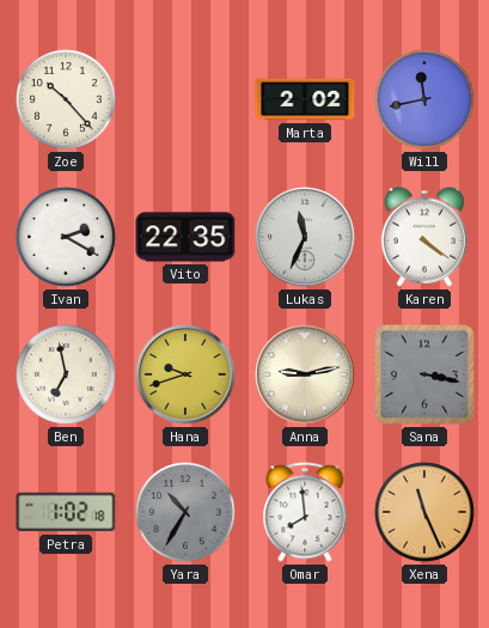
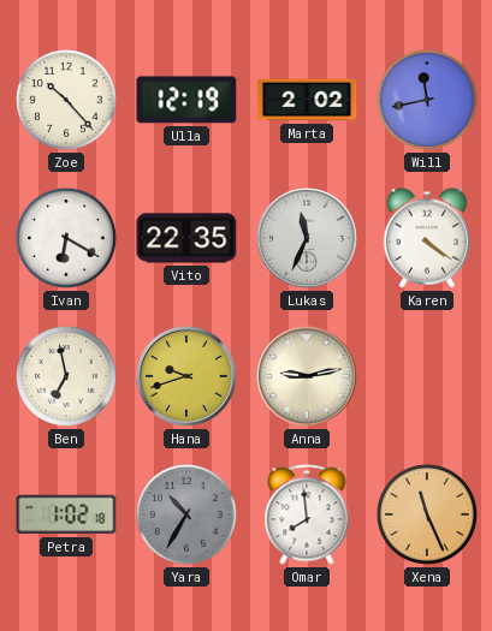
Ulla: none -> 12:19
Ivan: 2:20 -> 6:20
Sana: 3:17 -> none
